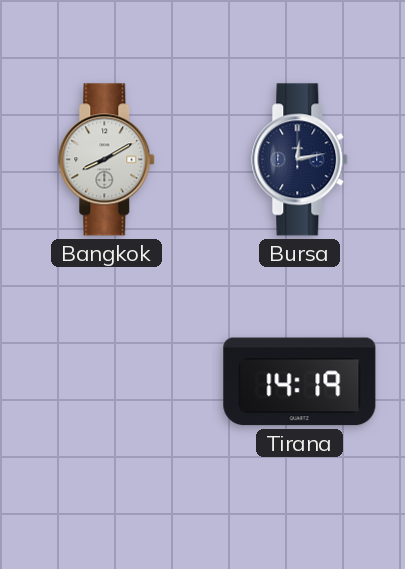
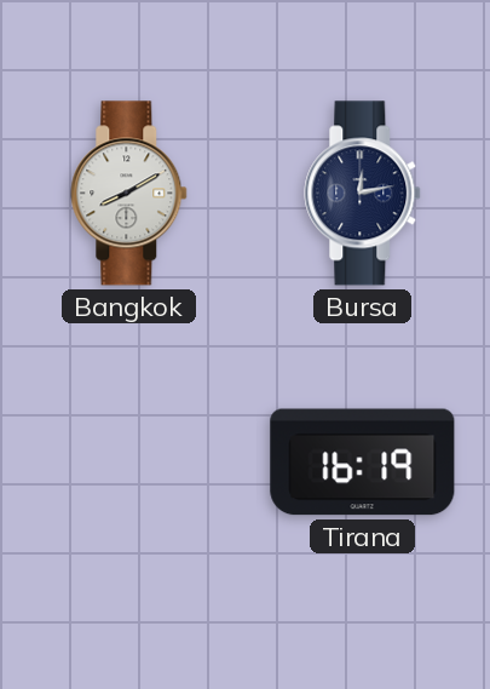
Tirana: 14:19 -> 16:19
